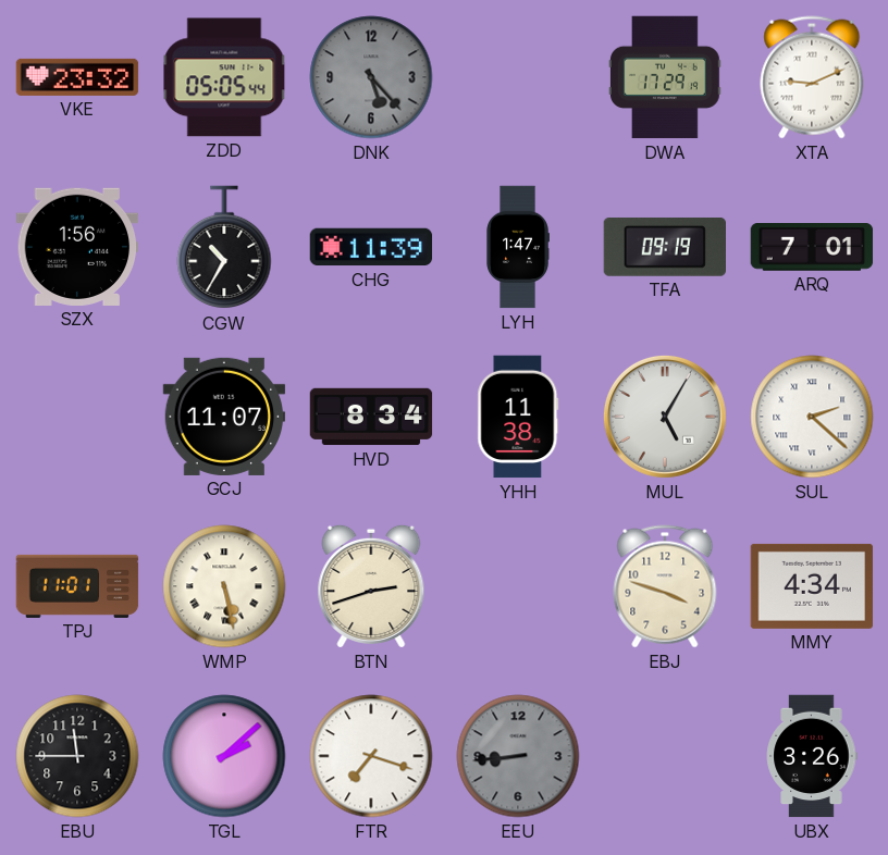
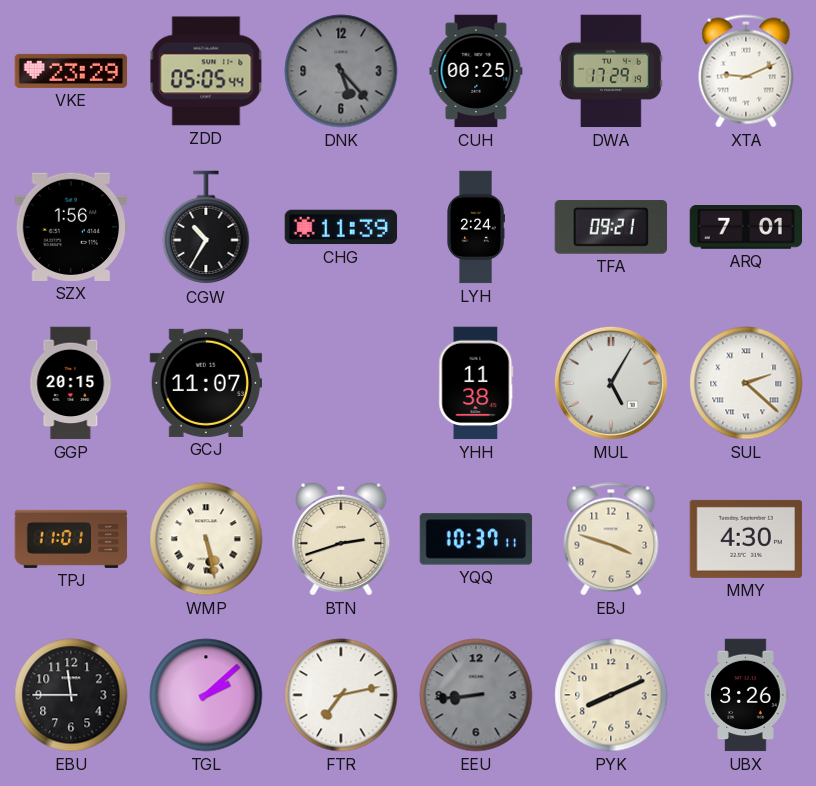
VKE: 23:32 -> 23:29
CUH: none -> 00:25
LYH: 1:47 -> 2:24
TFA: 09:19 -> 09:21
GGP: none -> 20:15
HVD: 8:34 -> none
YQQ: none -> 10:37
MMY: 4:34 -> 4:30
FTR: 7:18 -> 7:13
PYK: none -> 8:11
